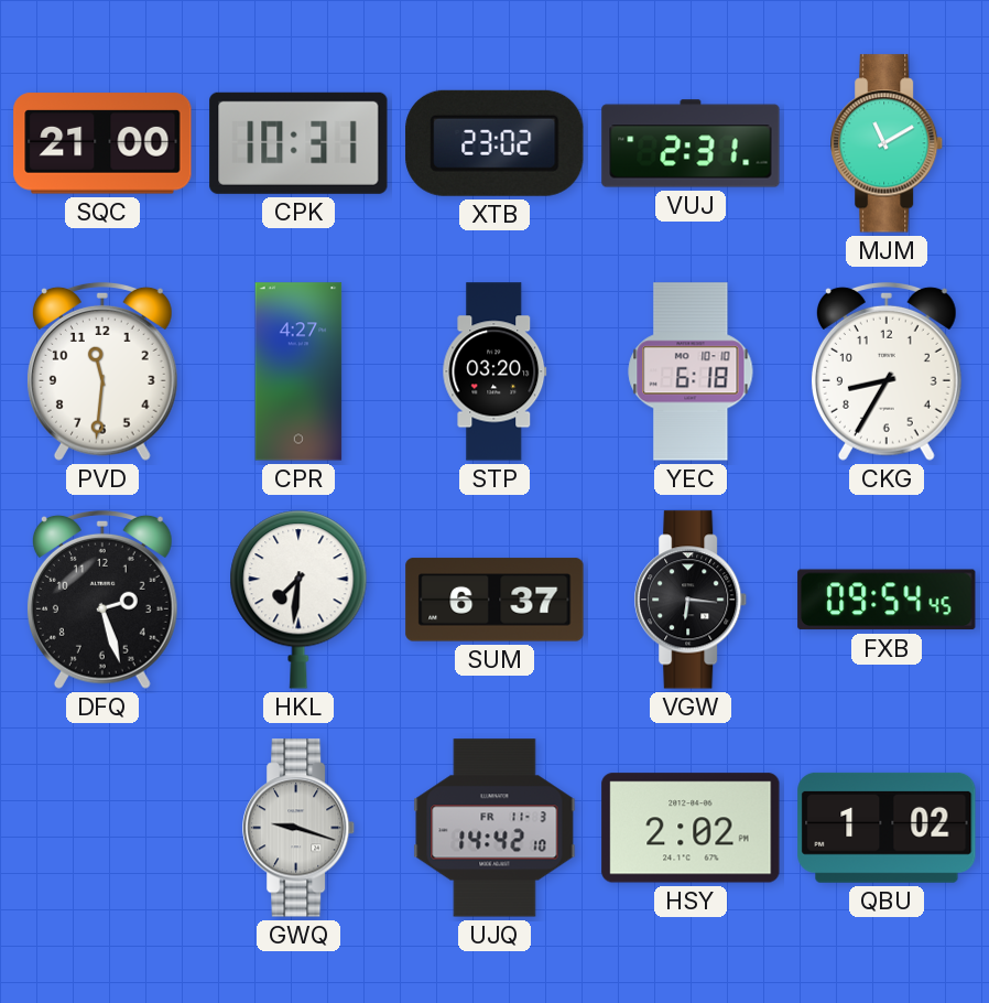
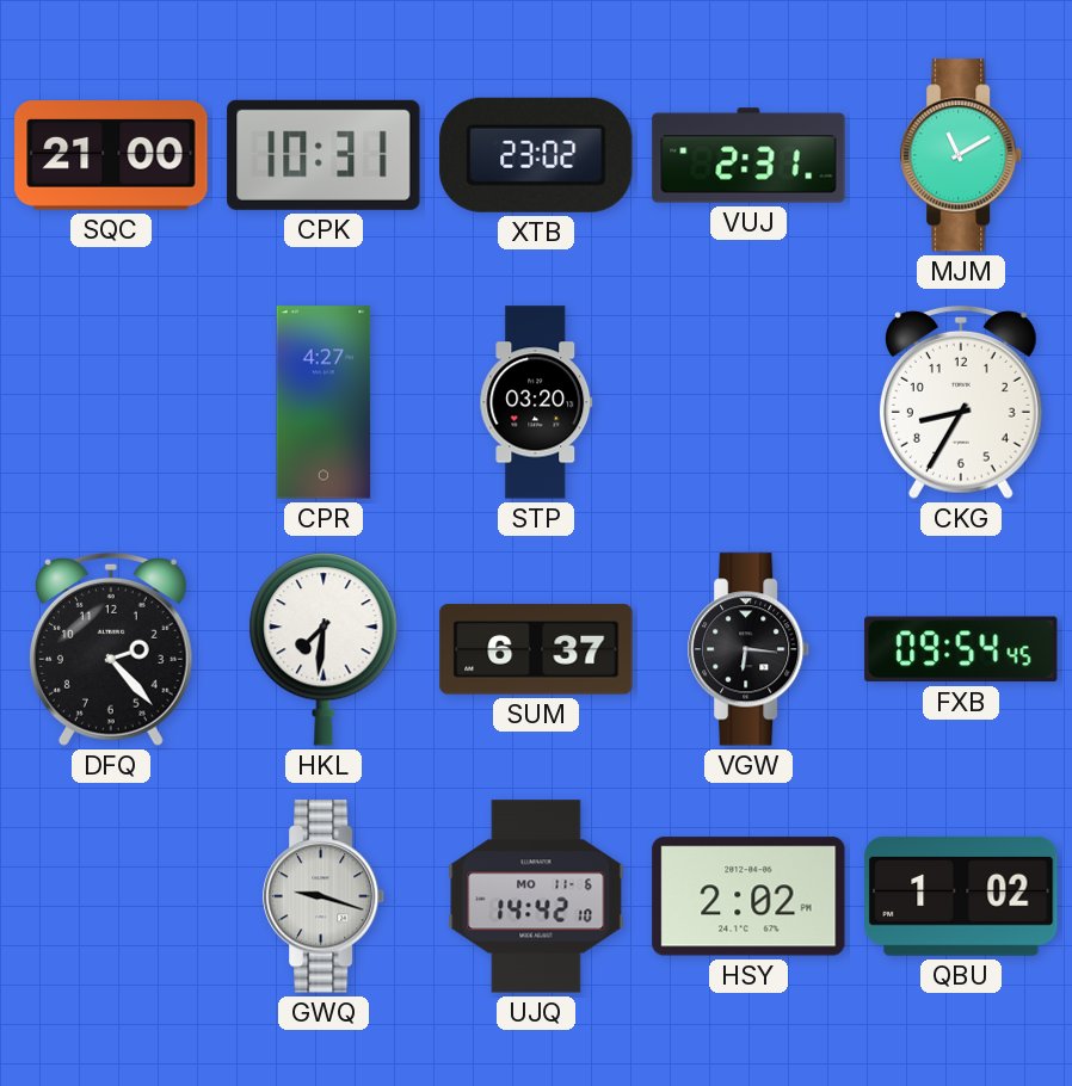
PVD: 11:31 -> none
YEC: 6:18 -> none
DFQ: 2:27 -> 2:23
UJQ date: FR 11-3 -> MO 11-6
